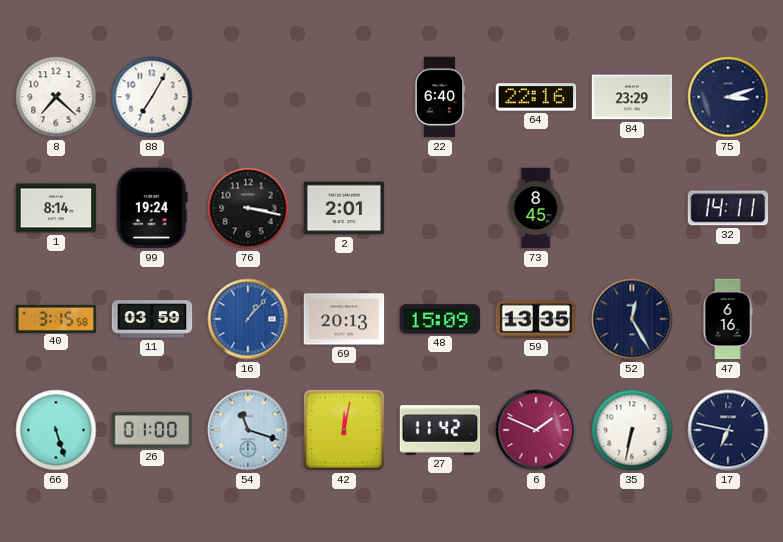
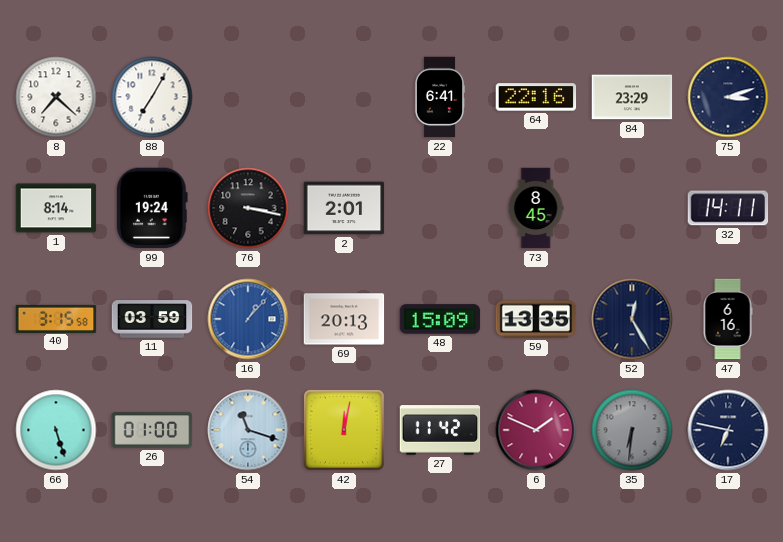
22: 6:40 -> 6:41
35: 6:32 -> 6:31
35 dial: white -> grey
